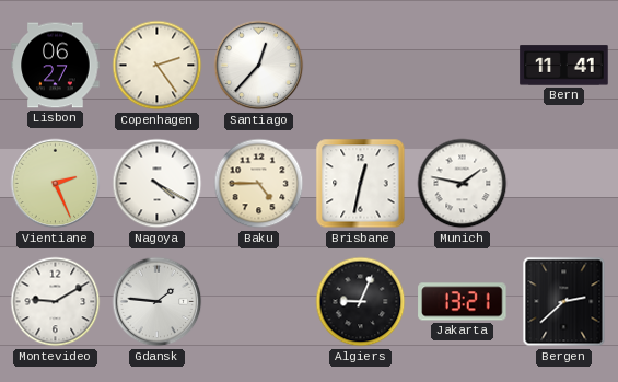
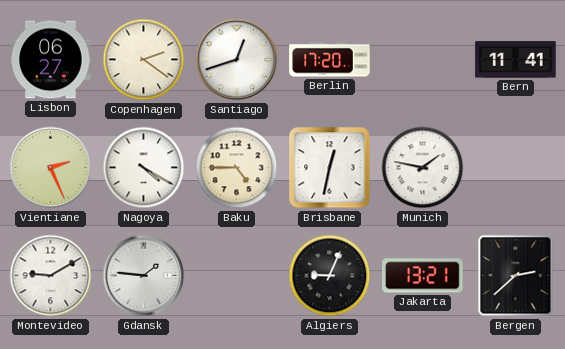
Copenhagen: 2:24 -> 2:21
Santiago: 12:37 -> 12:42
Berlin: none -> 17:20
